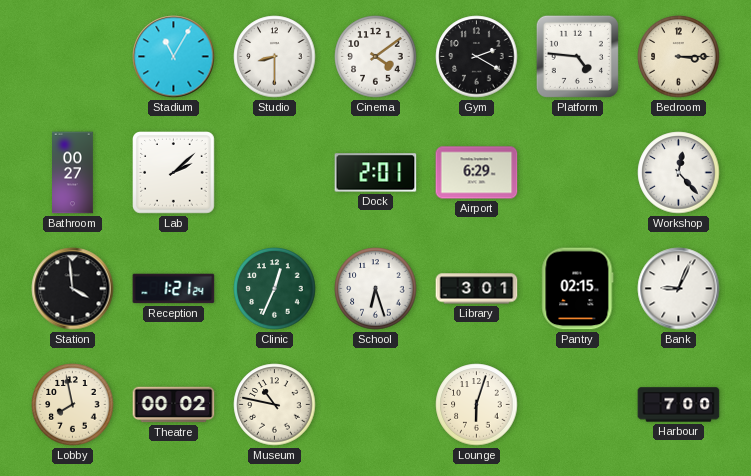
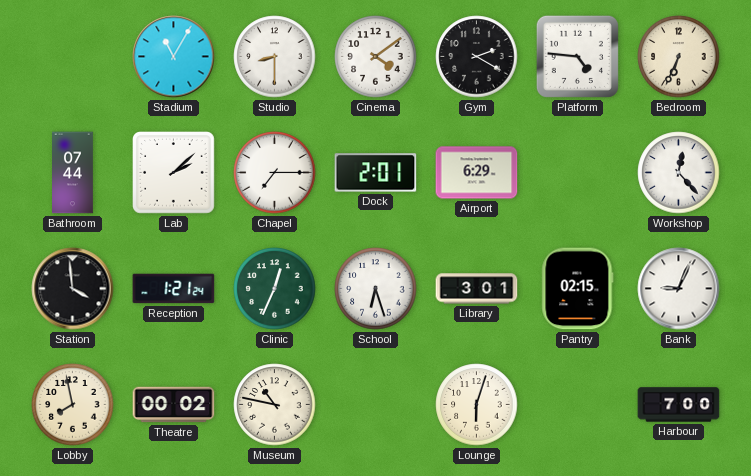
Bedroom: 3:15 -> 6:34
Bathroom: 00:27 -> 07:44
Chapel: none -> 7:15
